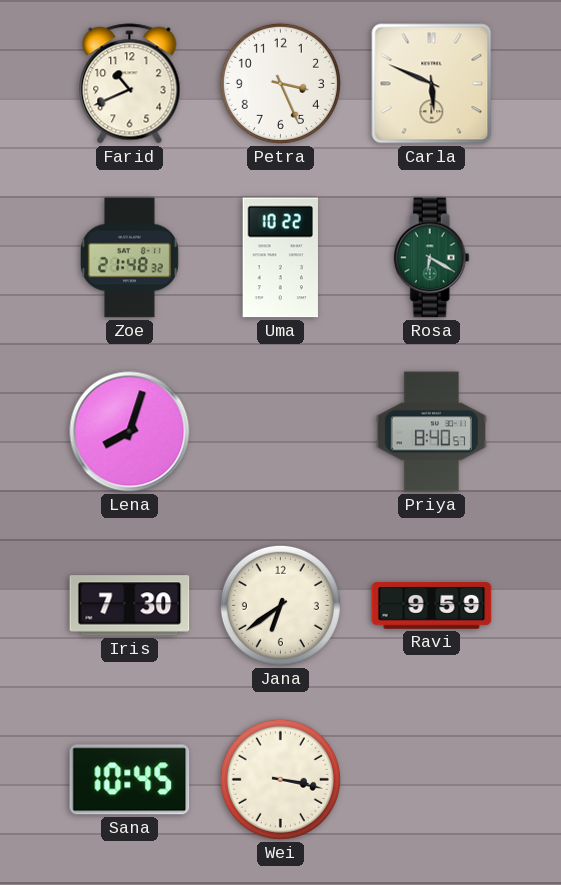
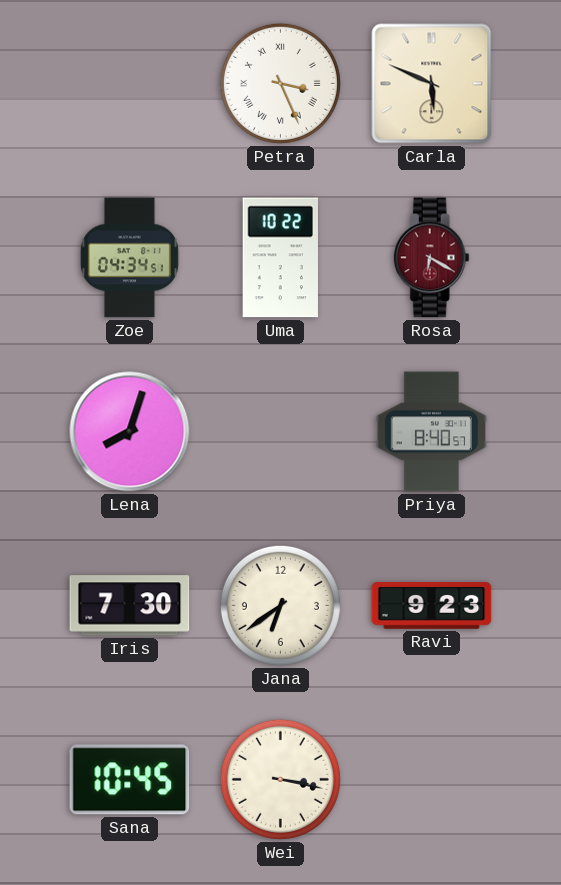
Farid: 10:41 -> none
Petra numerals: Arabic -> Roman
Zoe: 21:48 -> 04:34
Rosa dial: green -> burgundy
Ravi: 9:59 -> 9:23
